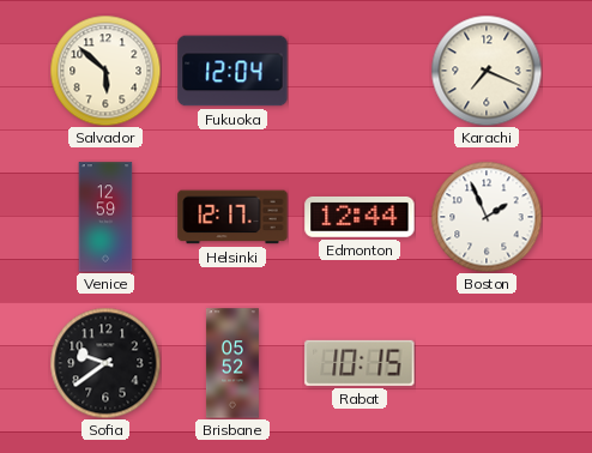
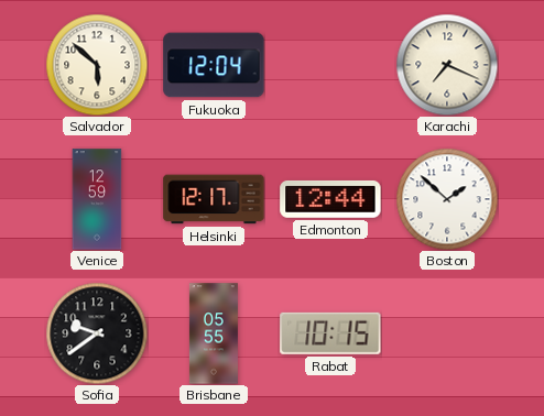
Boston: 1:56 -> 1:52
Brisbane: 05:52 -> 05:55
